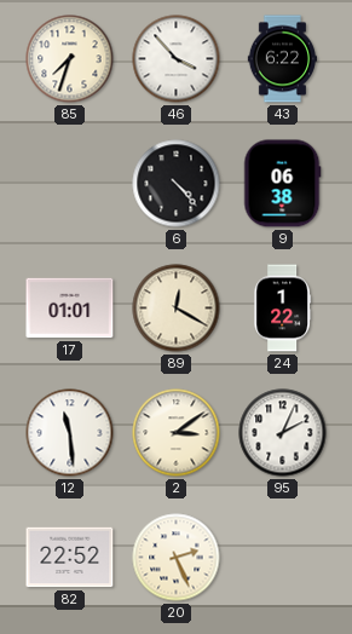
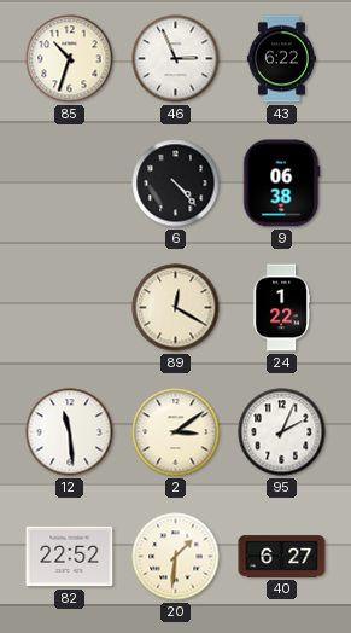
85: 7:33 -> 10:33
46: 3:53 -> 2:56
17: 01:01 -> none
20: 2:26 -> 1:31
40: none -> 6:27
